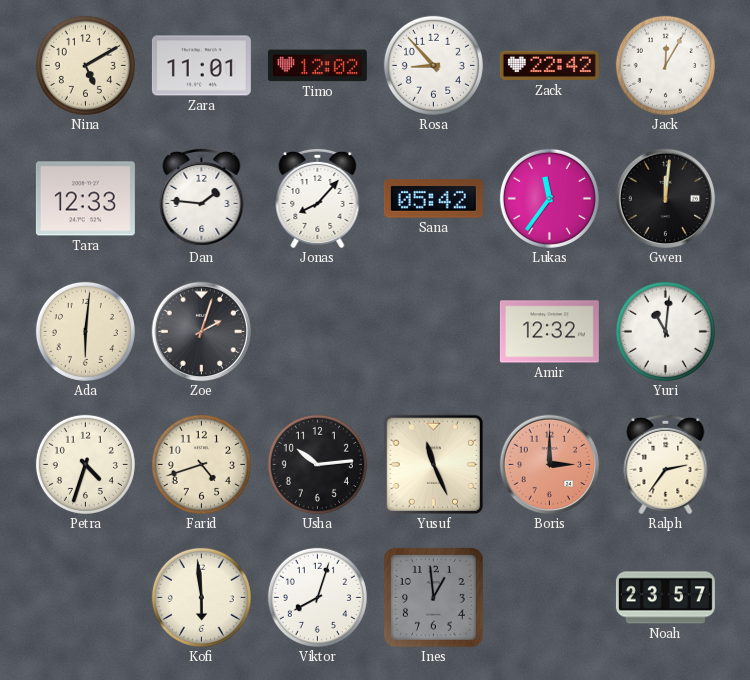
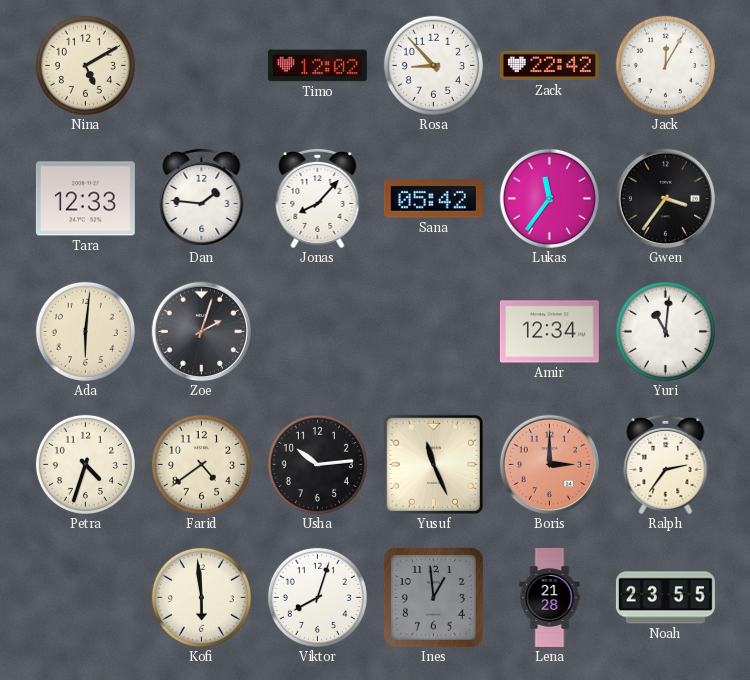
Zara: 11:01 -> none
Gwen: 12:01 -> 3:36
Amir: 12:32 -> 12:34
Farid: 4:42 -> 4:39
Lena: none -> 21:28
Noah: 23:57 -> 23:55
